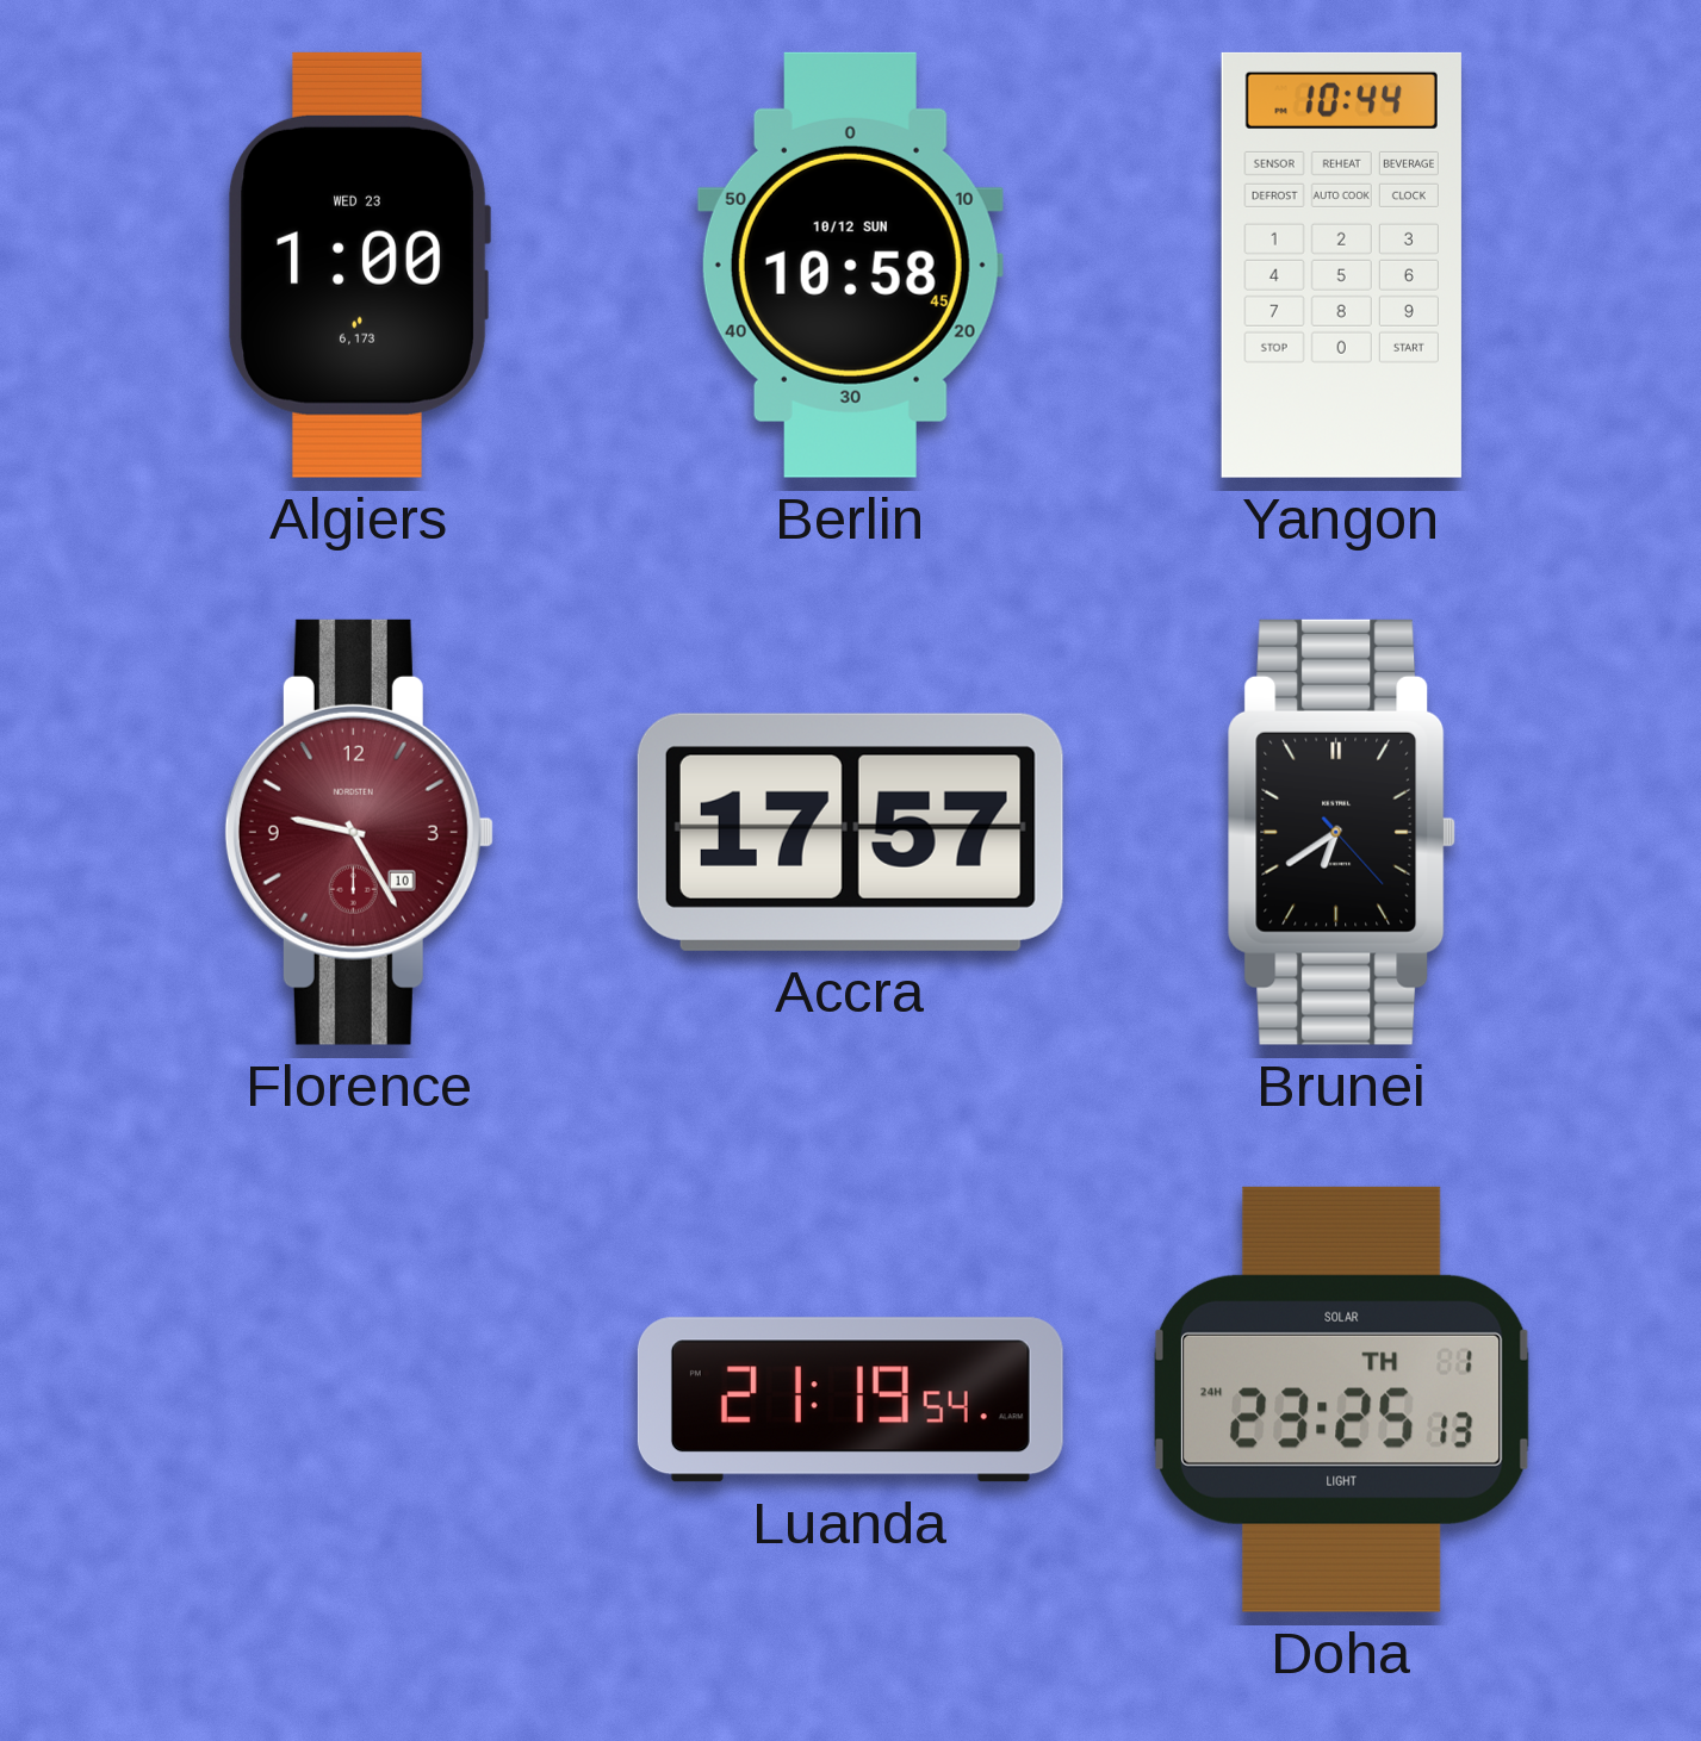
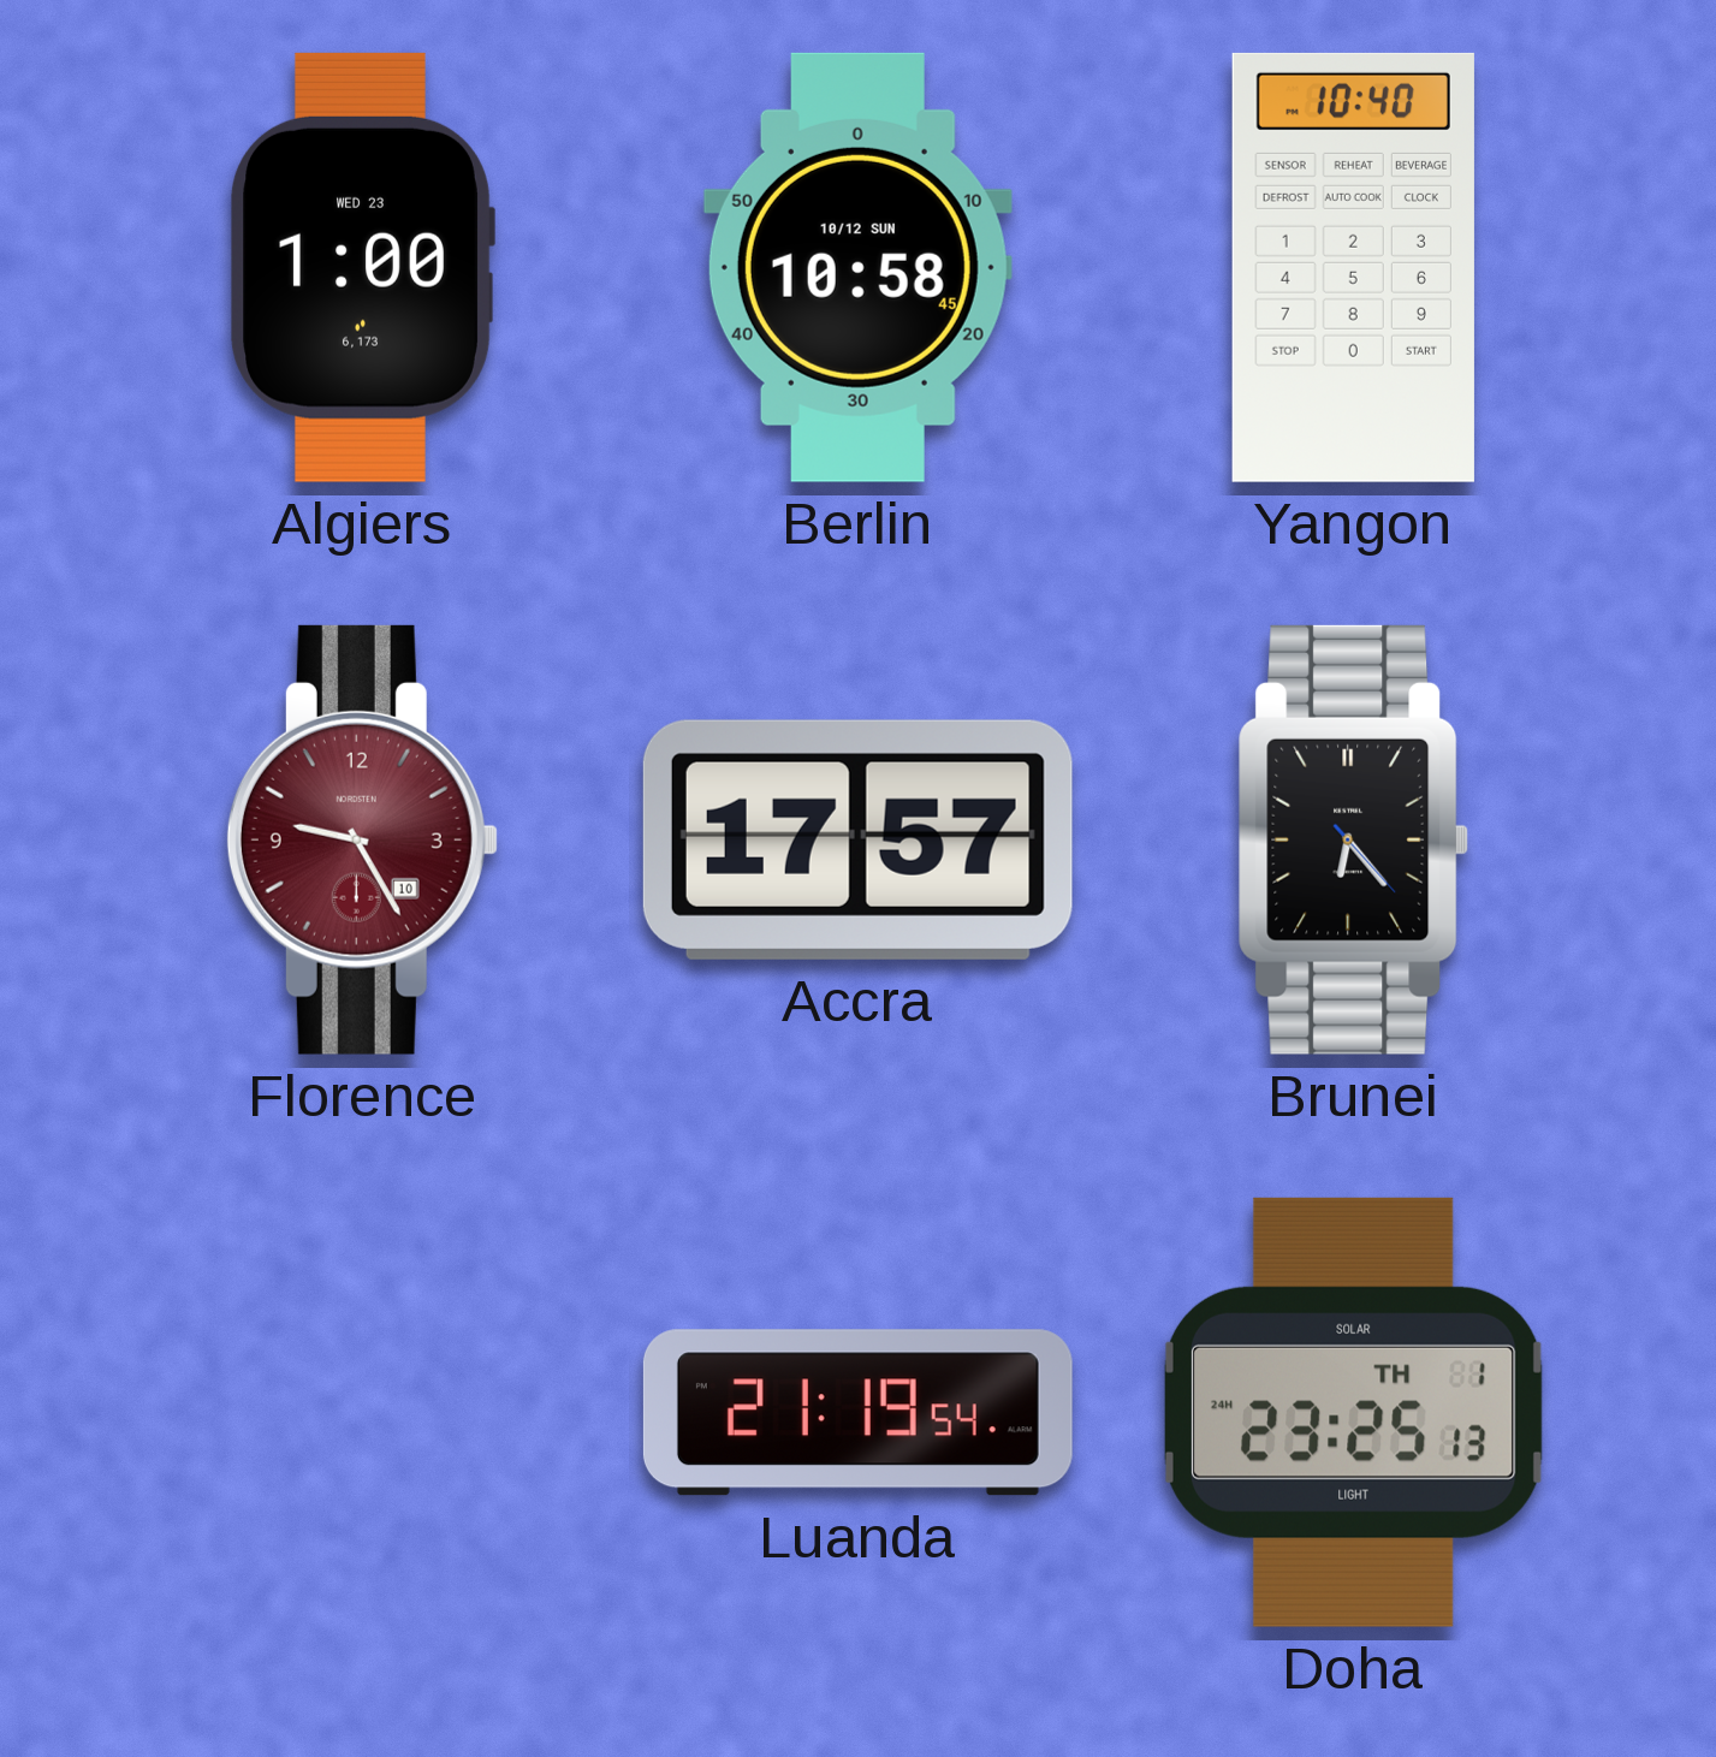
Yangon: 10:44 -> 10:40
Brunei: 6:39 -> 6:23
